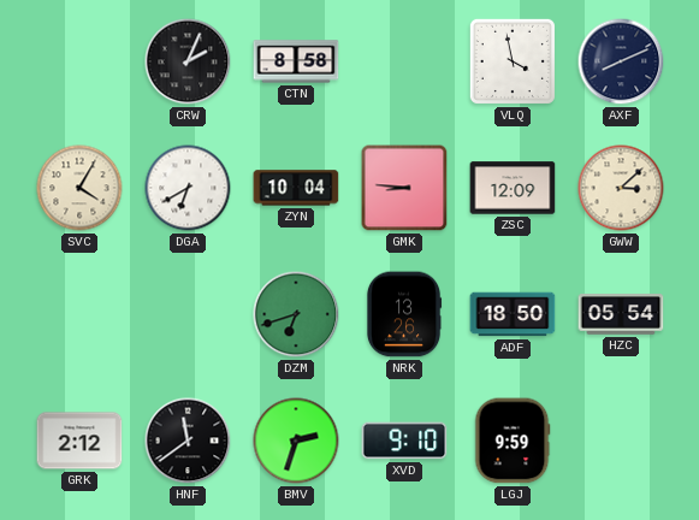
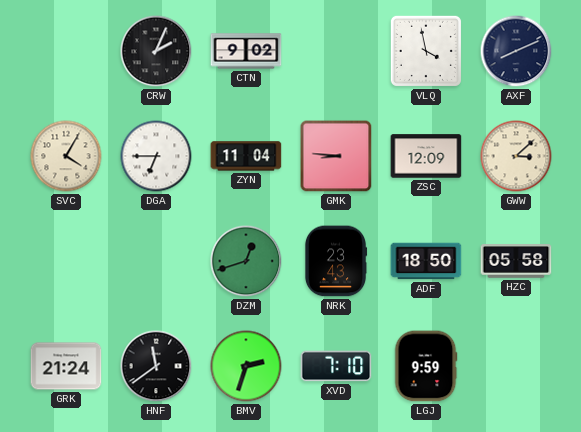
CTN: 8:58 -> 9:02
DGA: 6:40 -> 6:45
ZYN: 10:04 -> 11:04
DZM: 6:42 -> 12:42
NRK: 13:26 -> 23:43
HZC: 05:54 -> 05:58
GRK: 2:12 -> 21:24
XVD: 9:10 -> 7:10
